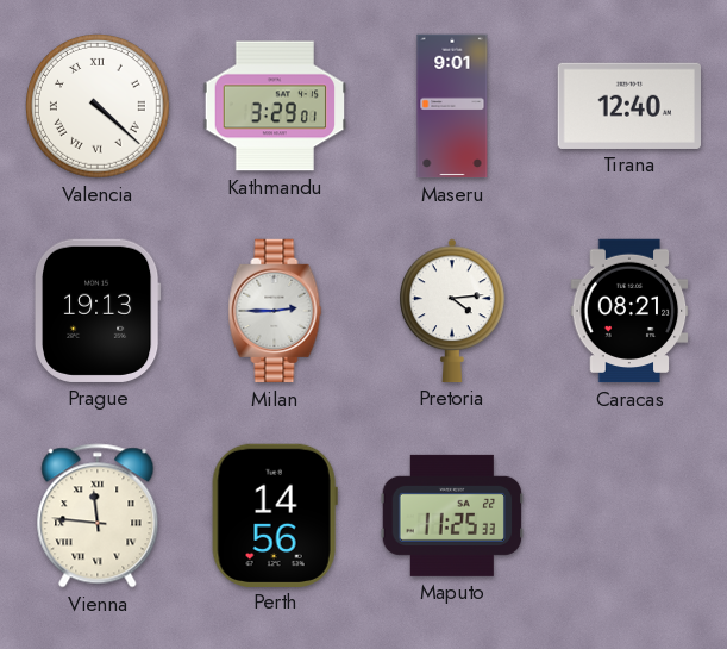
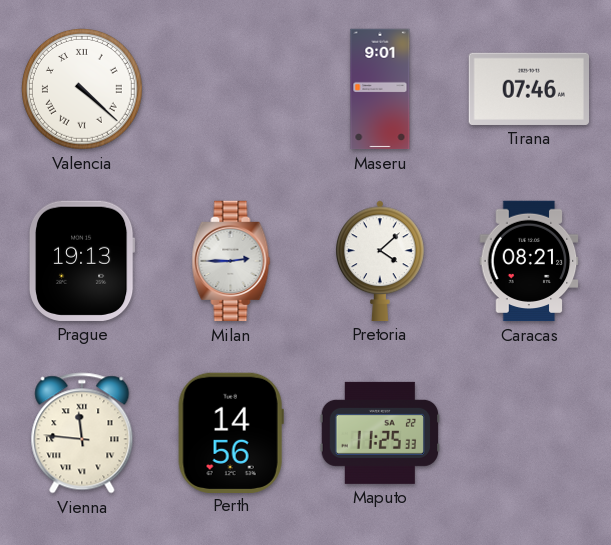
Kathmandu: 3:29 -> none
Tirana: 12:40 -> 07:46
Pretoria: 4:14 -> 4:08
